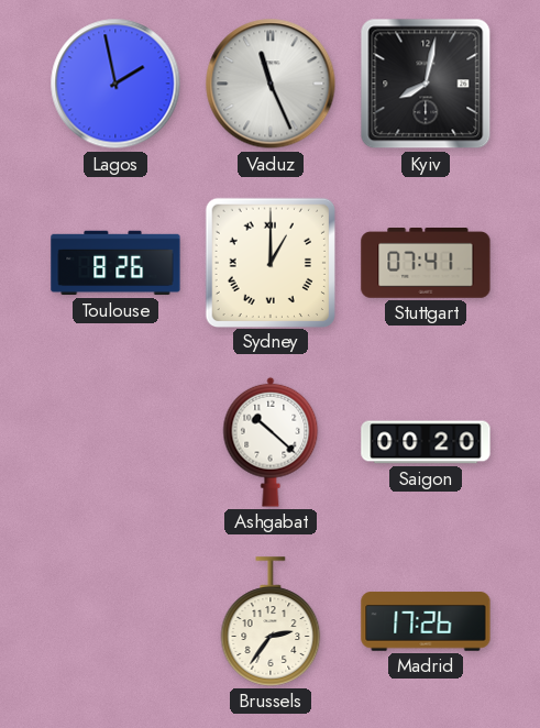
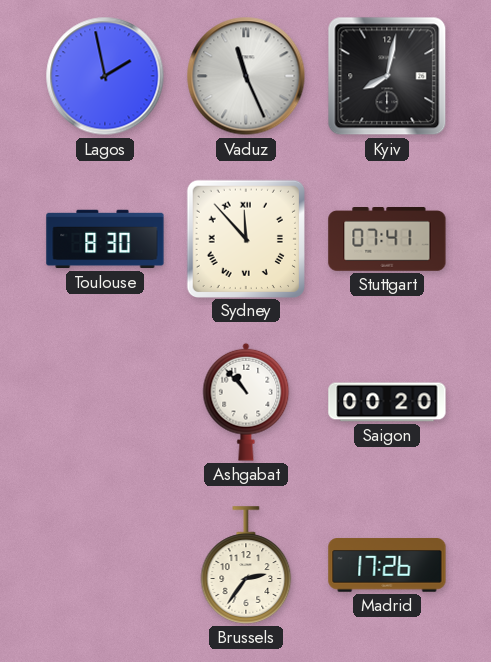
Toulouse: 8:26 -> 8:30
Sydney: 1:00 -> 11:53
Ashgabat: 10:22 -> 10:53
